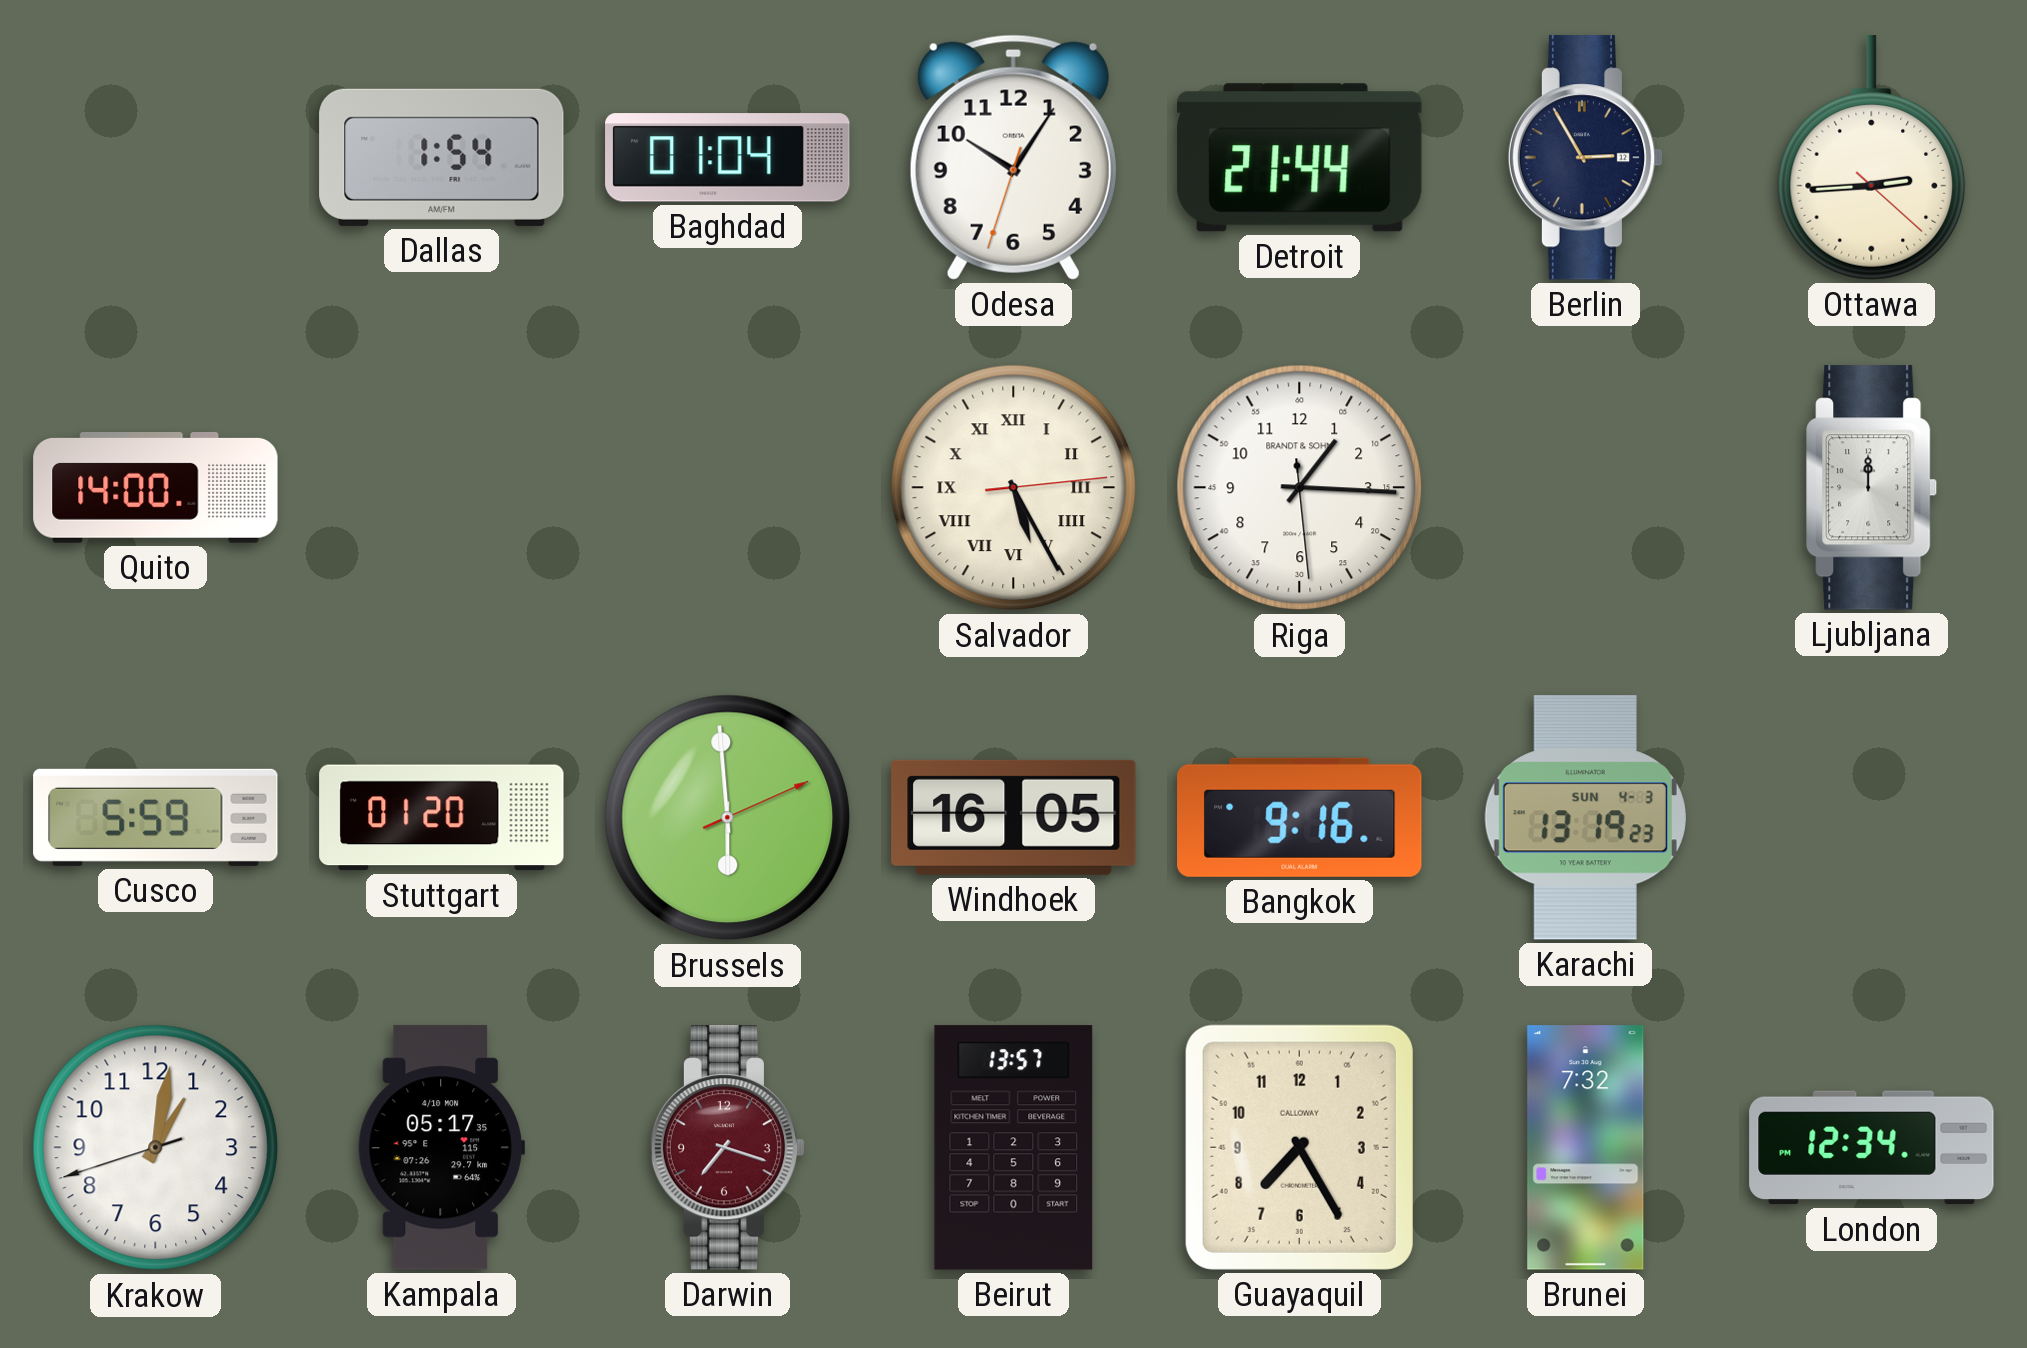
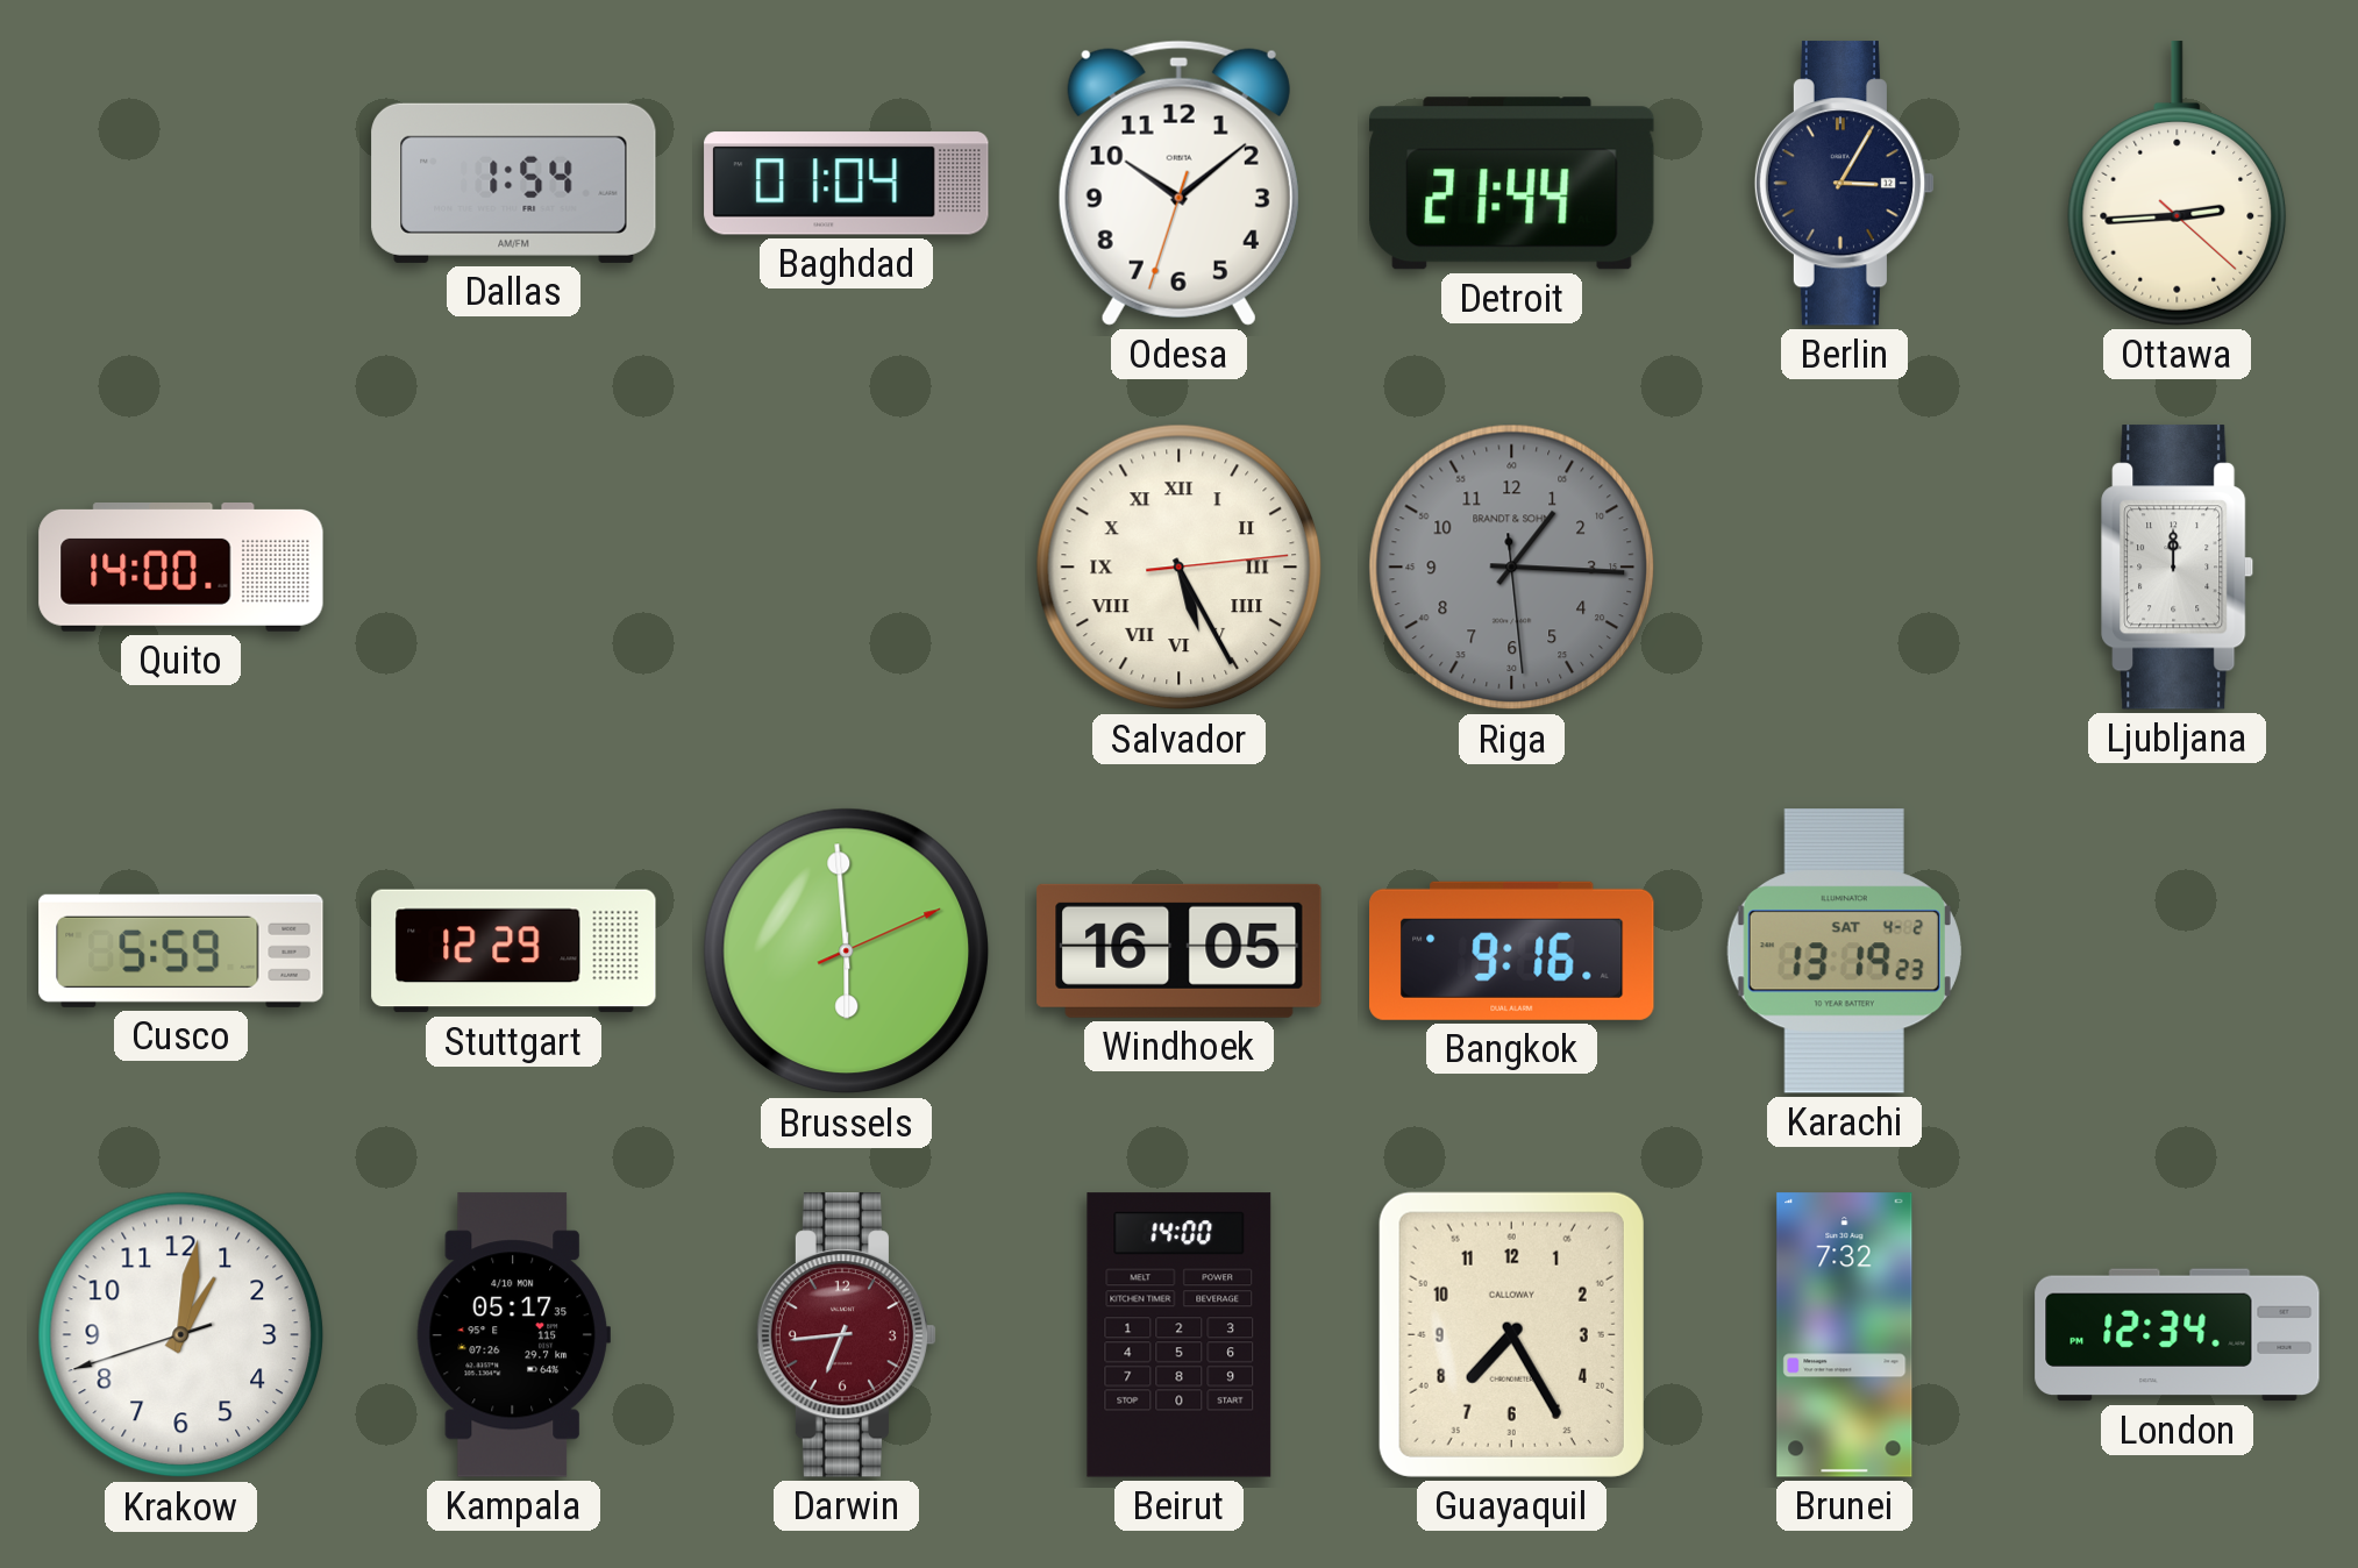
Odesa: 10:05 -> 10:08
Berlin: 2:55 -> 3:05
Riga dial: white -> grey
Stuttgart: 01:20 -> 12:29
Karachi date: SUN 4-3 -> SAT 4-2
Darwin: 7:18 -> 6:44
Beirut: 13:57 -> 14:00
